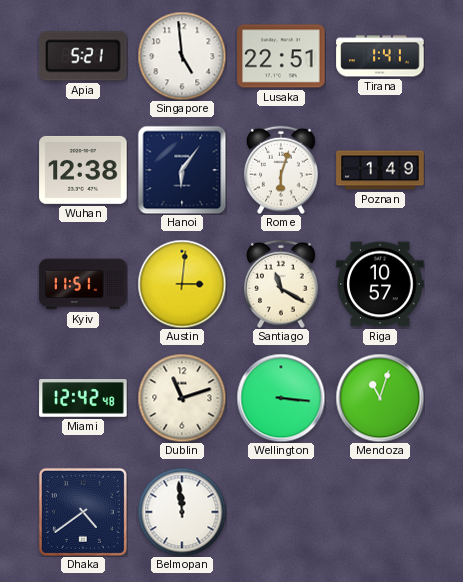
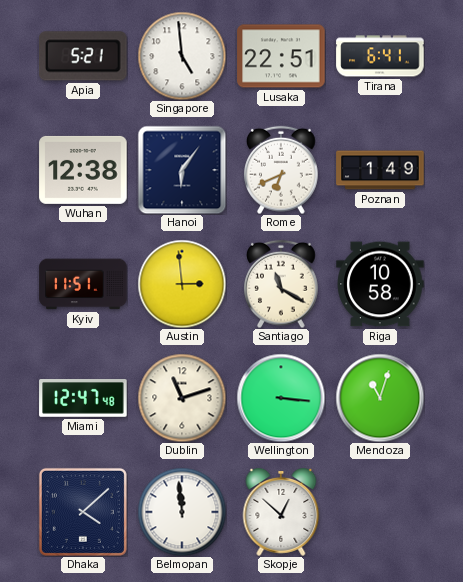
Tirana: 1:41 -> 6:41
Rome: 6:03 -> 6:41
Austin: 3:01 -> 2:59
Riga: 10:57 -> 10:58
Miami: 12:42 -> 12:47
Dhaka: 4:39 -> 4:08
Skopje: none -> 12:52
